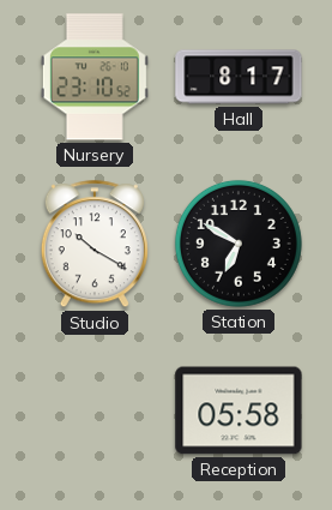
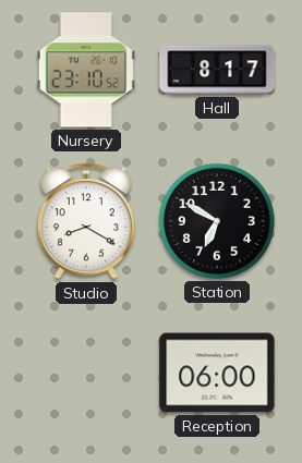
Studio: 10:20 -> 8:20
Reception: 05:58 -> 06:00
